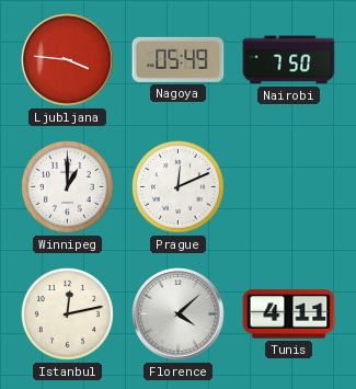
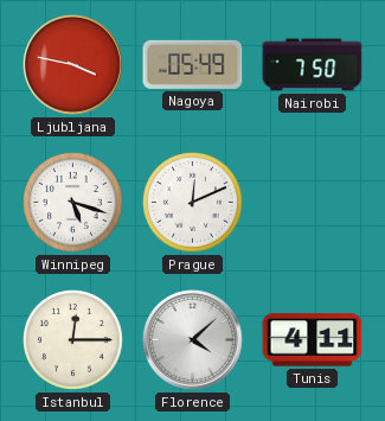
Ljubljana: 3:46 -> 3:47
Winnipeg: 1:00 -> 5:18
Istanbul: 12:13 -> 12:15
